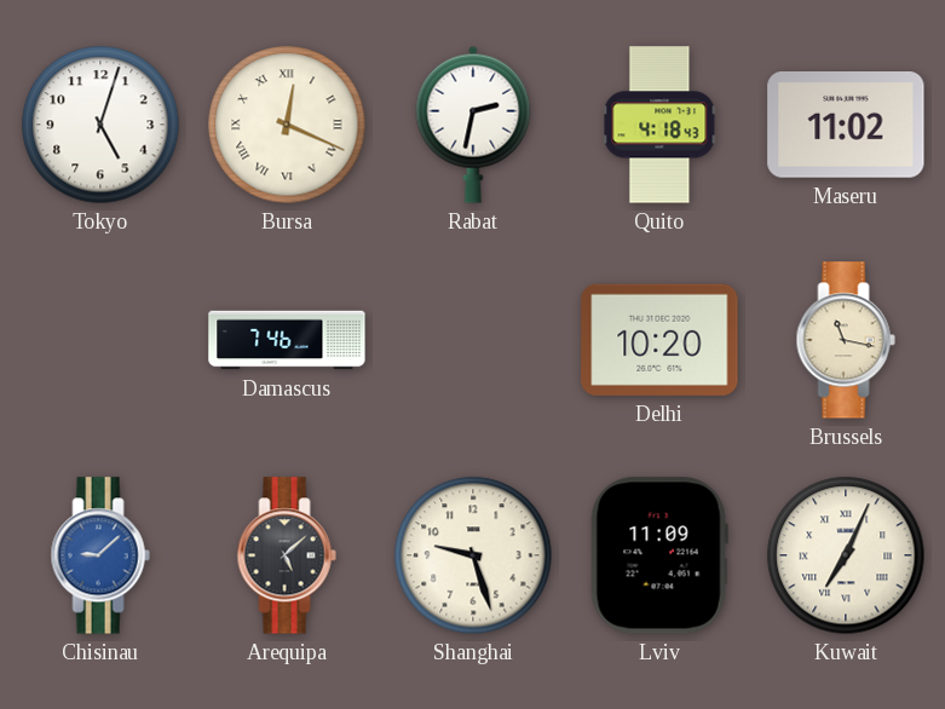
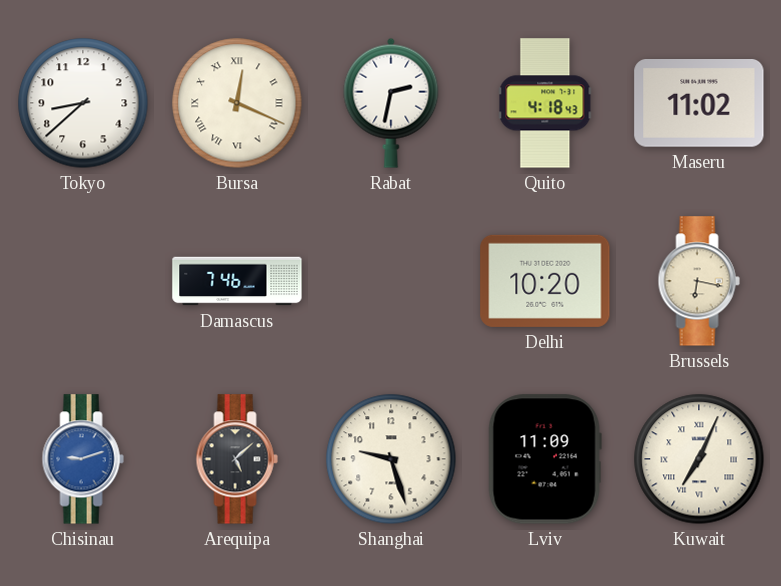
Tokyo: 5:03 -> 8:38
Brussels: 11:17 -> 6:17
Chisinau: 9:08 -> 9:12
